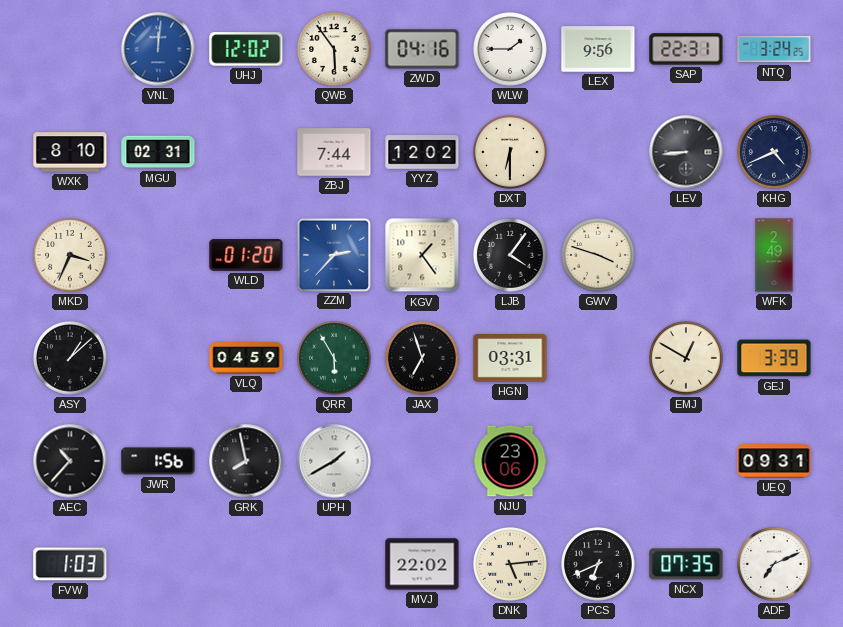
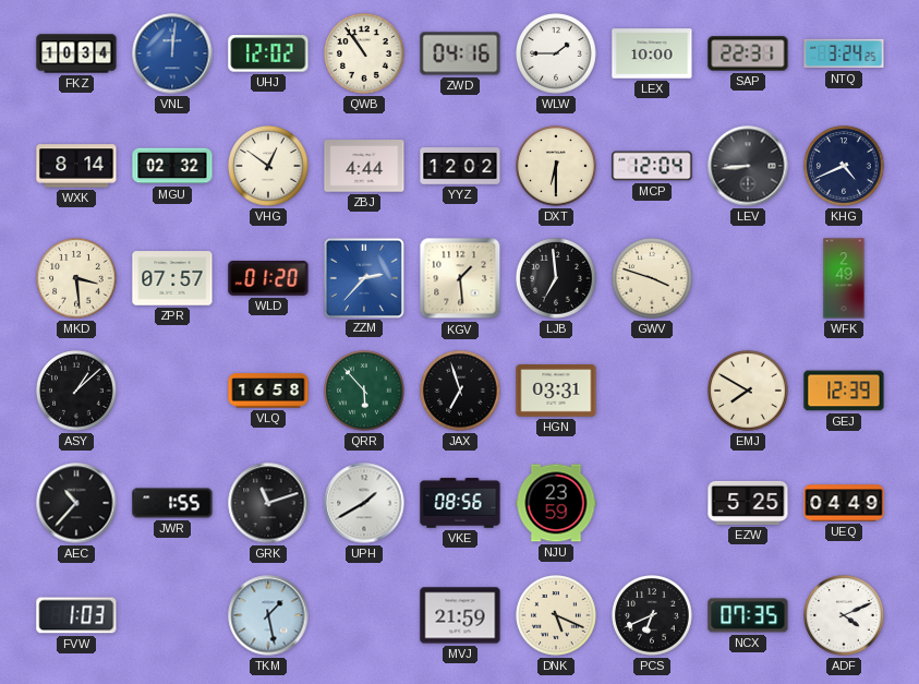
FKZ: none -> 10:34
QWB: 5:54 -> 10:54
LEX: 9:56 -> 10:00
WXK: 8:10 -> 8:14
MGU: 02:31 -> 02:32
VHG: none -> 12:51
ZBJ: 7:44 -> 4:44
MCP: none -> 12:04
MKD: 3:34 -> 3:29
ZPR: none -> 07:57
KGV: 1:24 -> 1:29
LJB: 4:06 -> 6:59
VLQ: 04:59 -> 16:58
QRR: 5:55 -> 5:53
EMJ: 12:50 -> 7:50
GEJ: 3:39 -> 12:39
JWR: 1:56 -> 1:55
GRK: 7:58 -> 11:12
VKE: none -> 08:56
NJU: 23:06 -> 23:59
EZW: none -> 5:25
UEQ: 09:31 -> 04:49
TKM: none -> 1:28
MVJ: 22:02 -> 21:59
DNK: 5:14 -> 5:19
ADF: 7:11 -> 4:11
